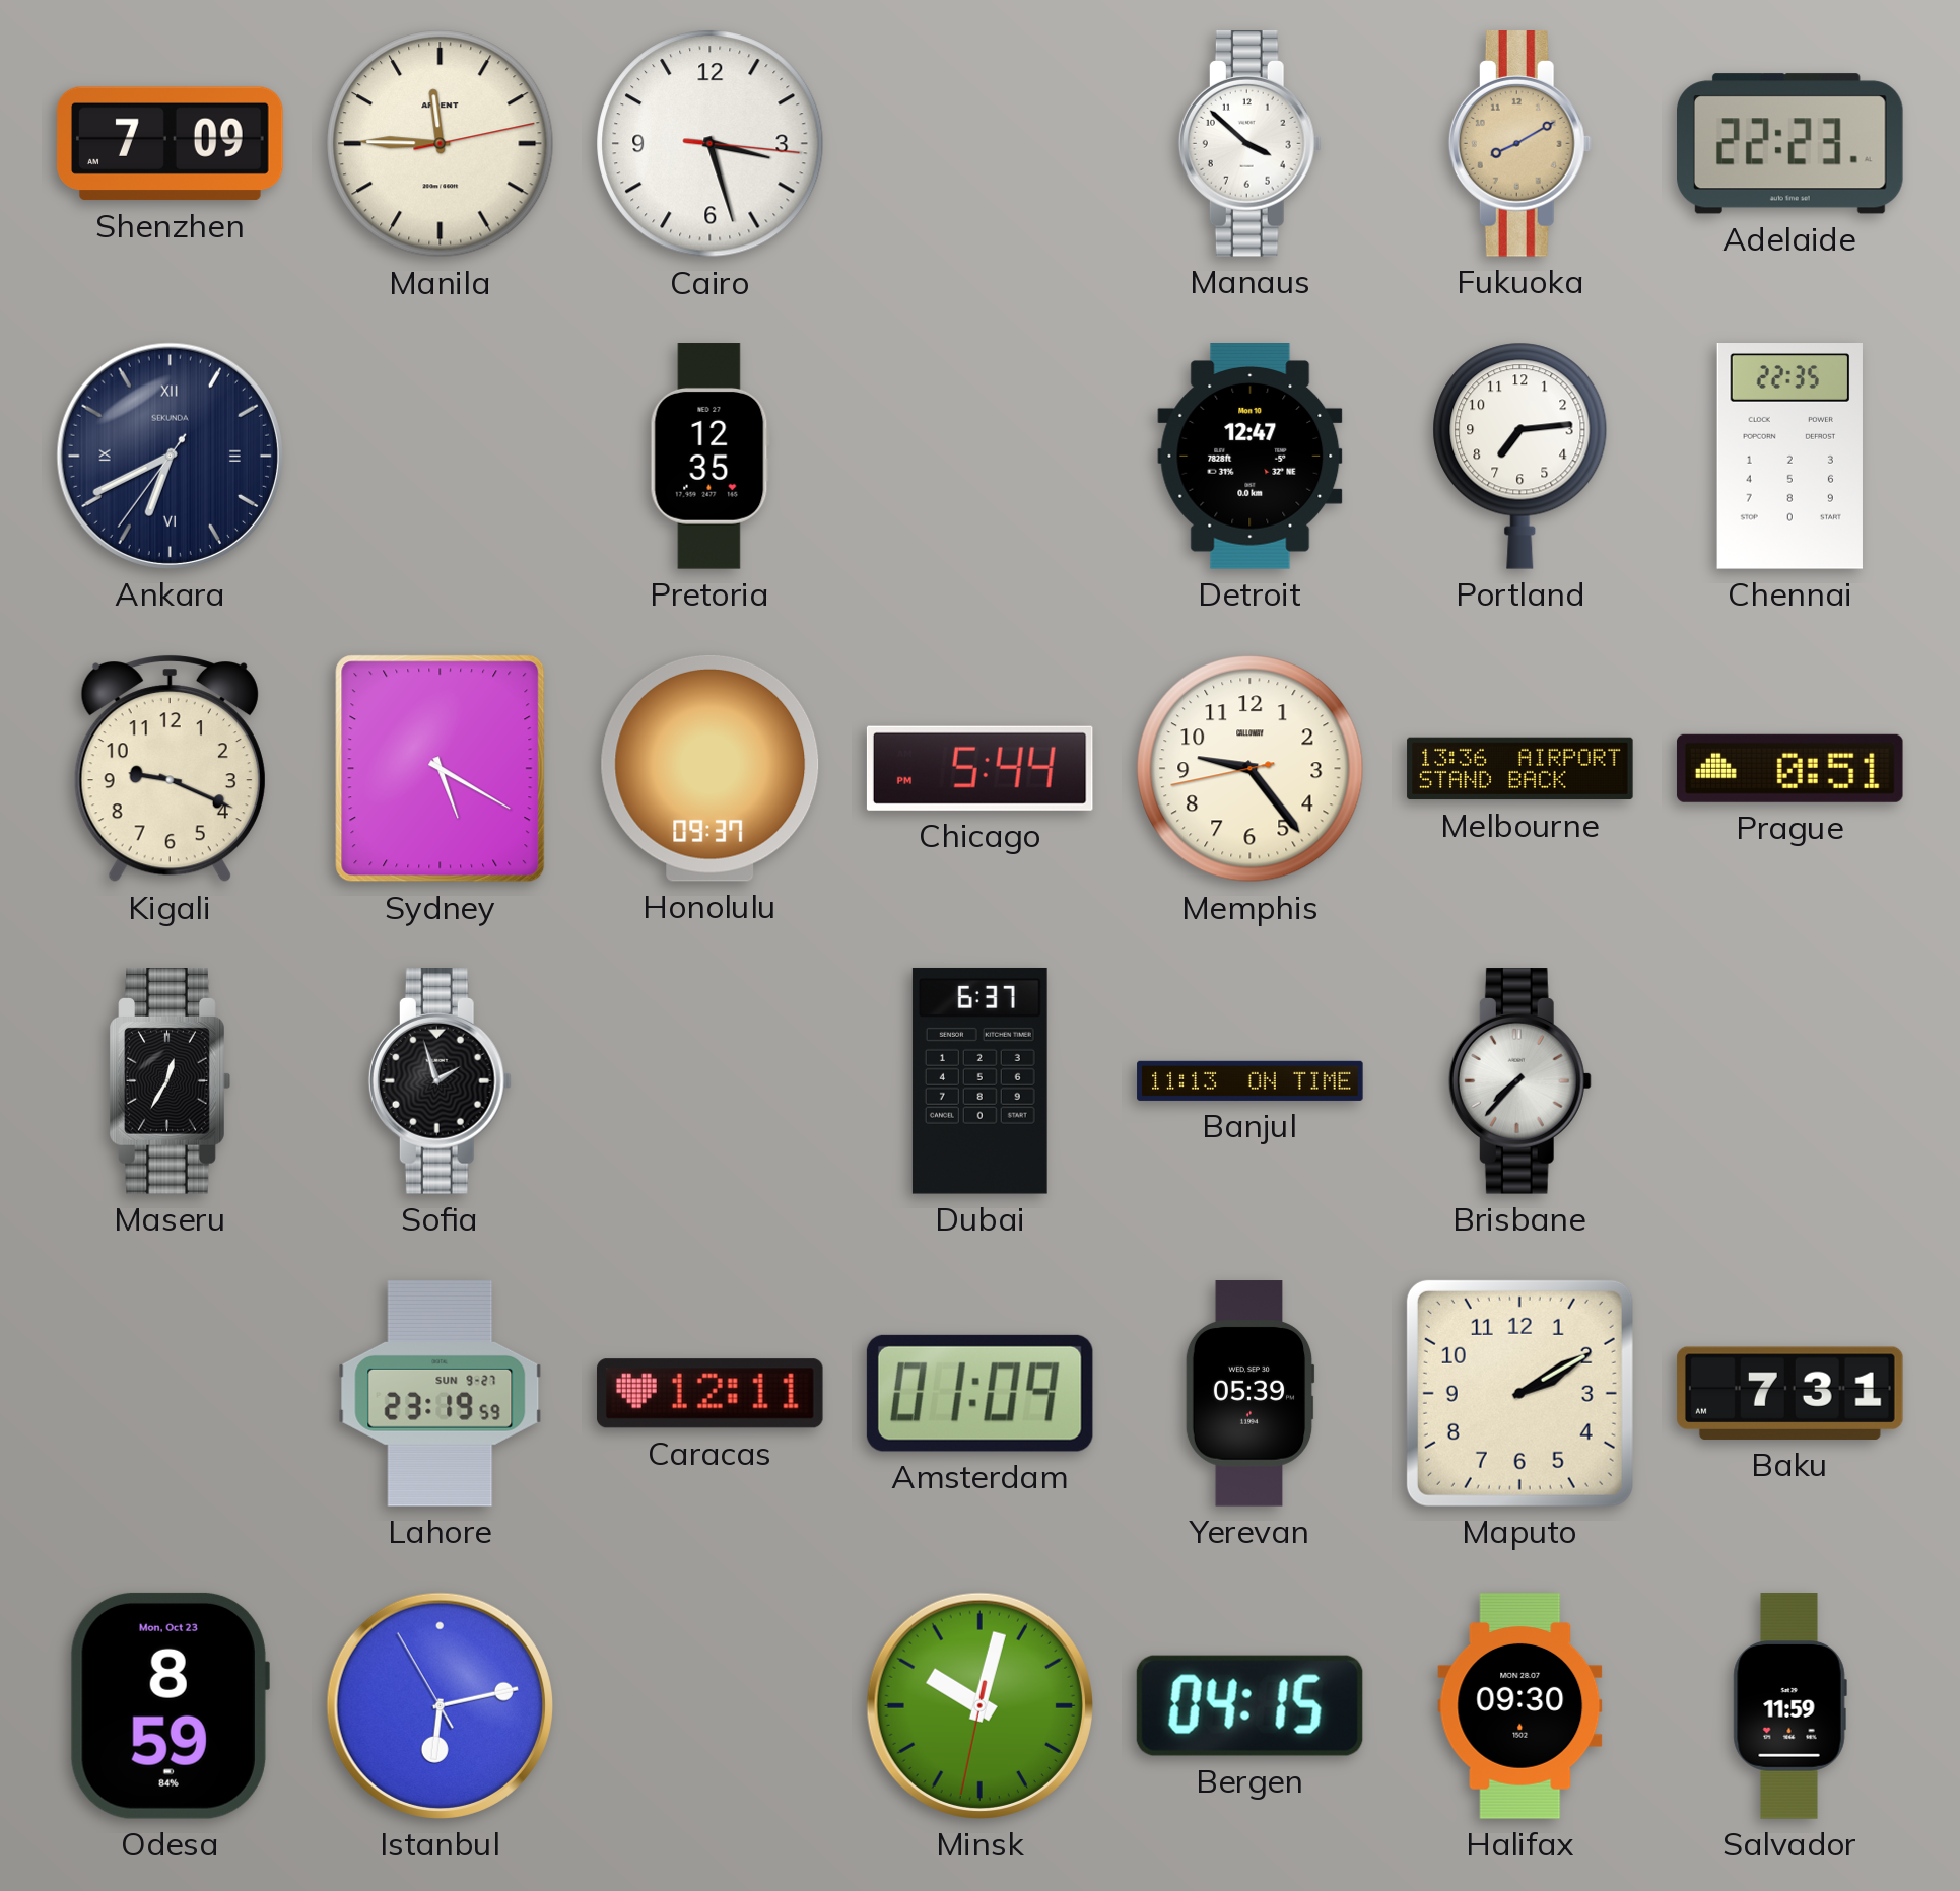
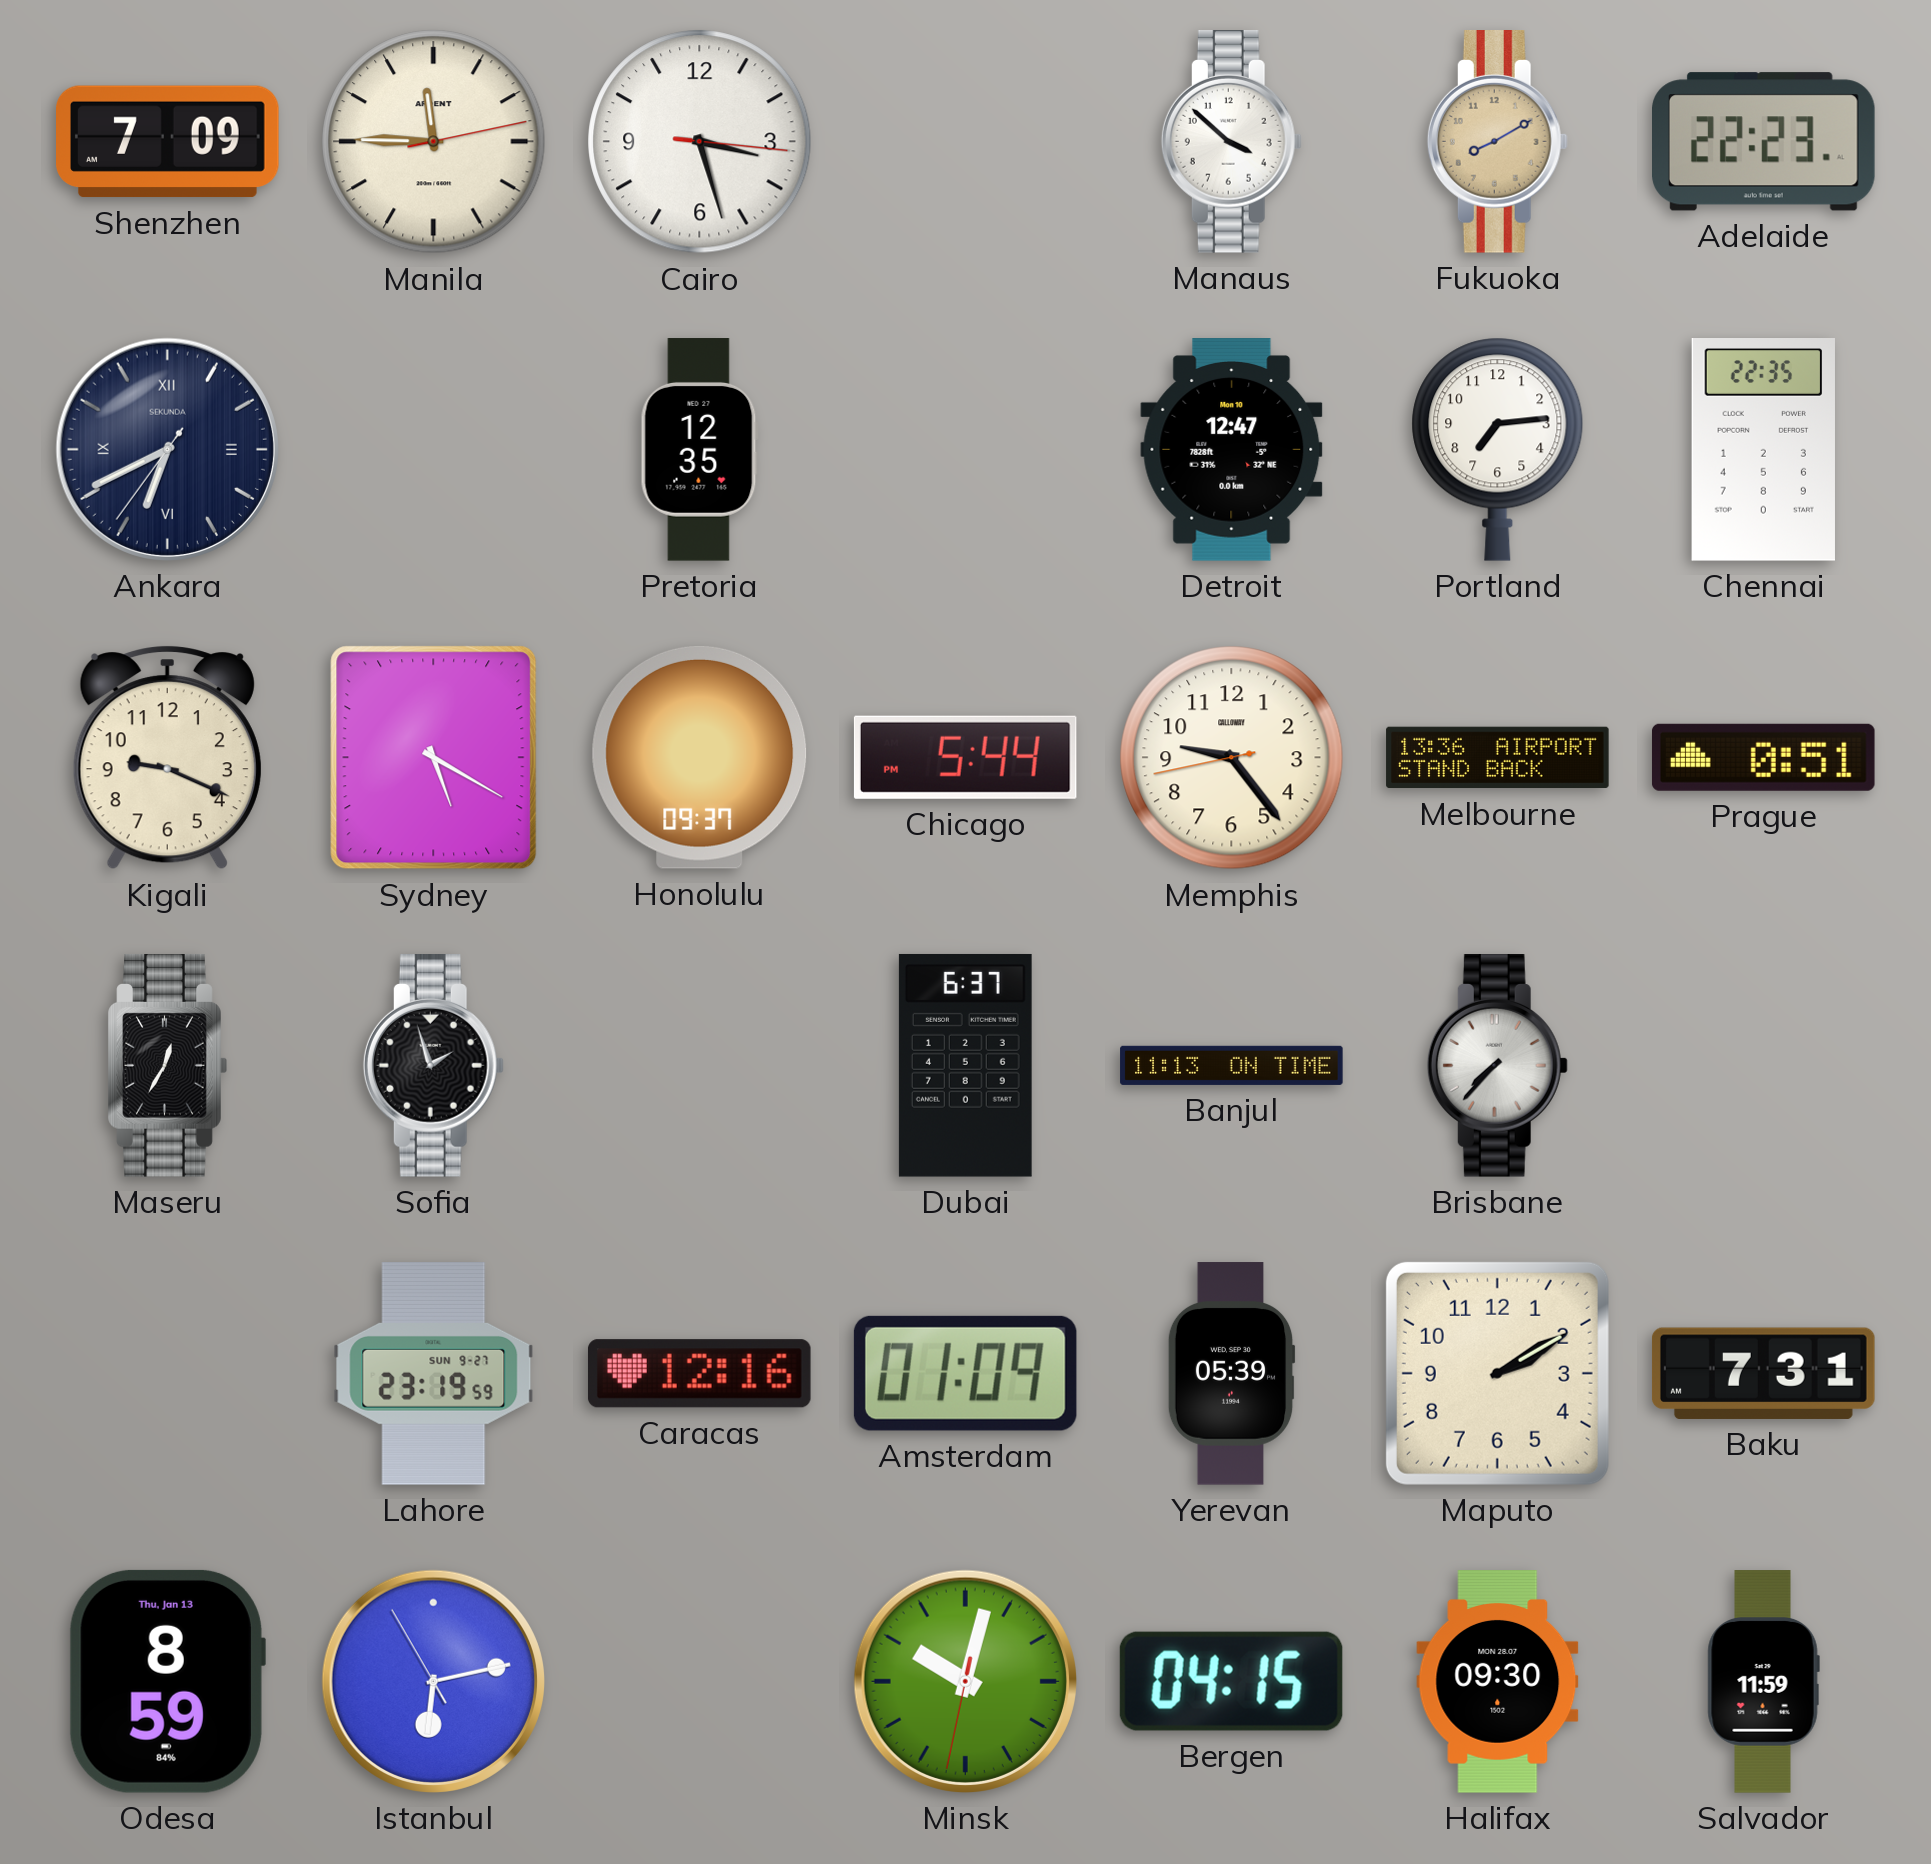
Caracas: 12:11 -> 12:16
Odesa date: Mon, Oct 23 -> Thu, Jan 13
